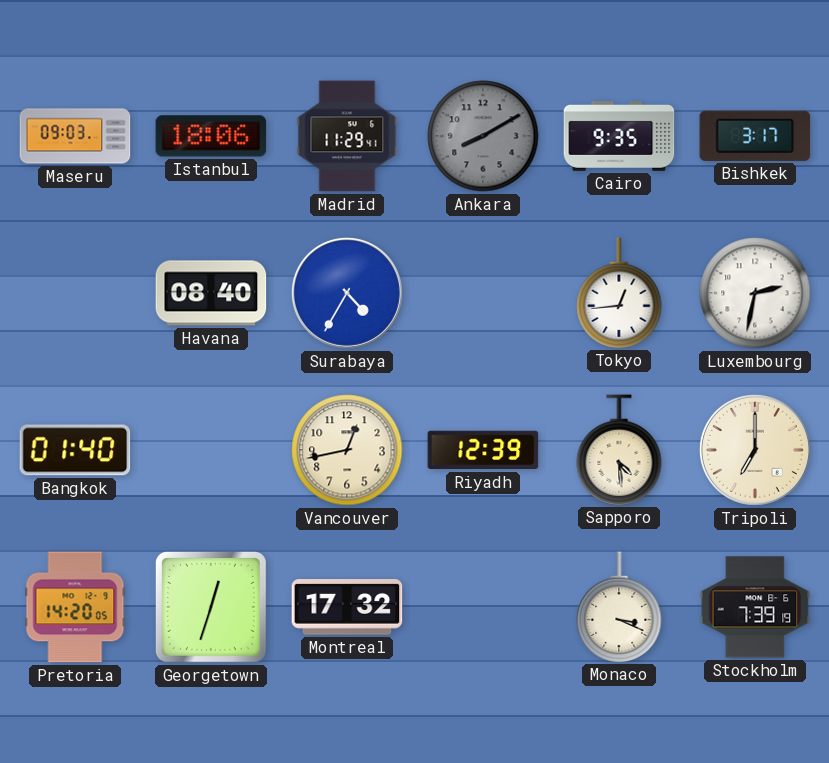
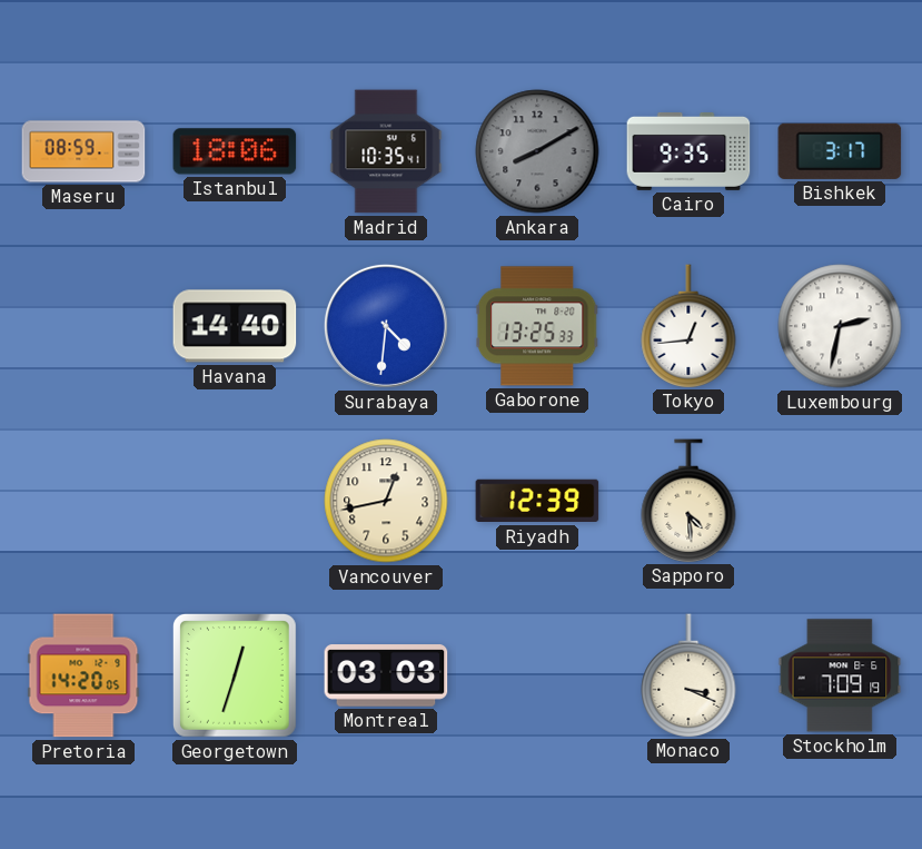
Maseru: 09:03 -> 08:59
Madrid: 11:29 -> 10:35
Havana: 08:40 -> 14:40
Surabaya: 4:35 -> 4:31
Gaborone: none -> 13:25
Bangkok: 01:40 -> none
Tripoli: 7:00 -> none
Montreal: 17:32 -> 03:03
Stockholm: 7:39 -> 7:09
